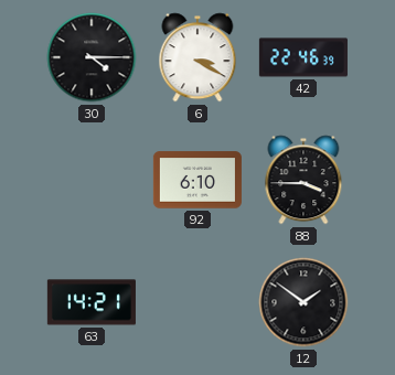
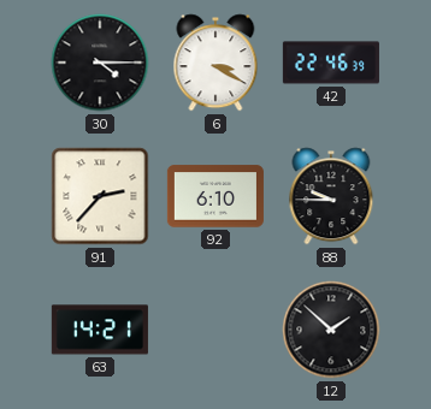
91: none -> 2:37
88: 3:45 -> 9:45
12: 1:51 -> 1:52
